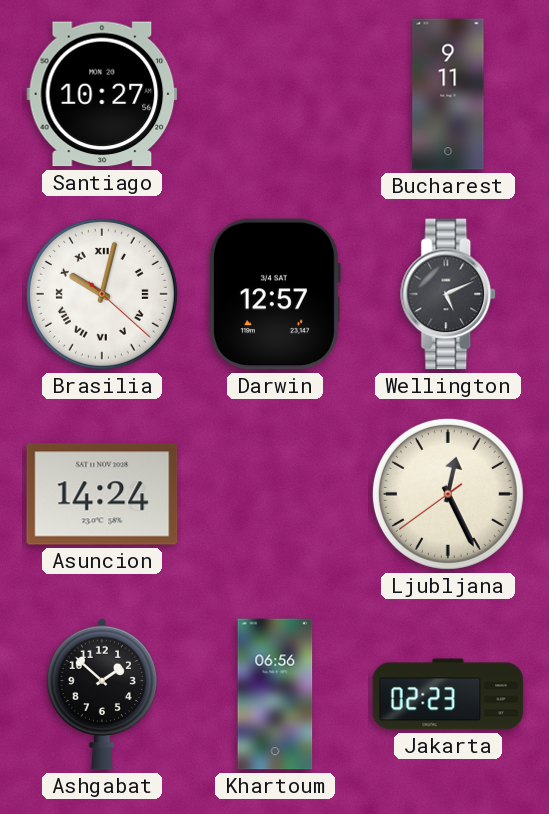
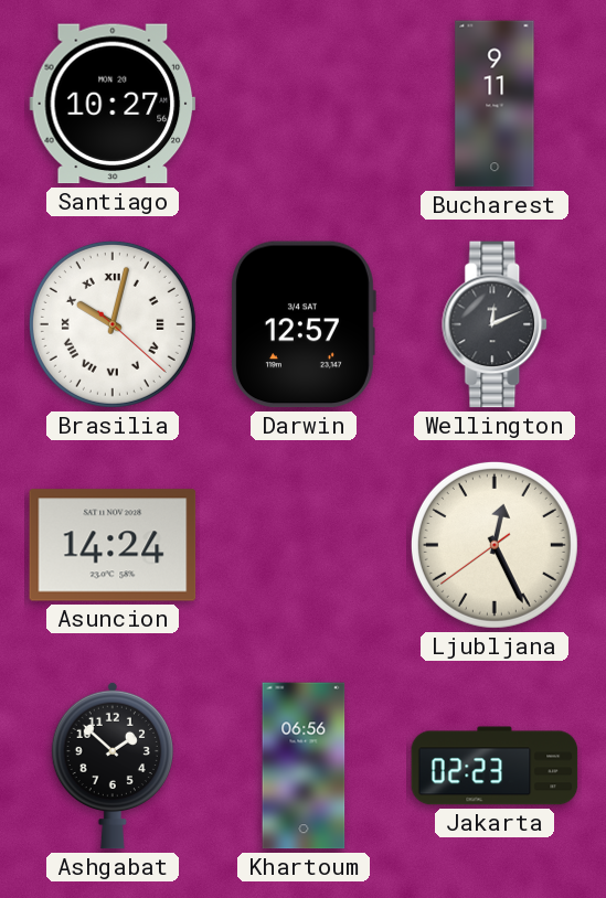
Wellington: 5:11 -> 12:11
